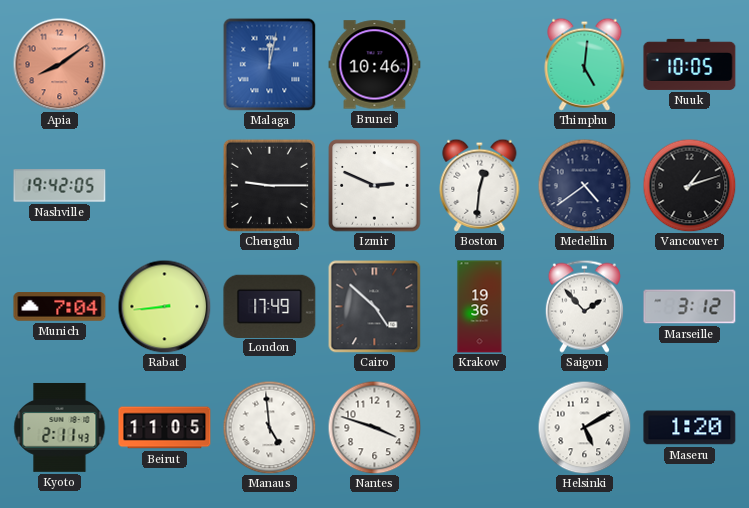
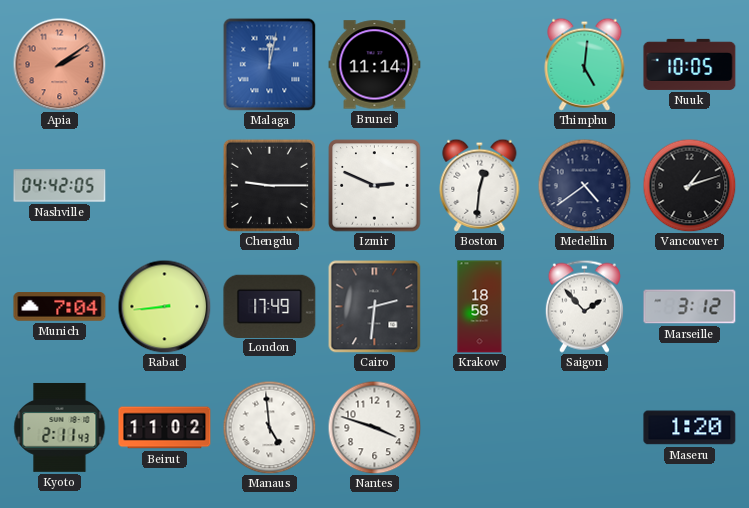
Apia: 8:09 -> 2:09
Brunei: 10:46 -> 11:14
Nashville: 19:42 -> 04:42
Cairo: 4:52 -> 2:31
Krakow: 19:36 -> 18:58
Beirut: 11:05 -> 11:02
Helsinki: 5:10 -> none
